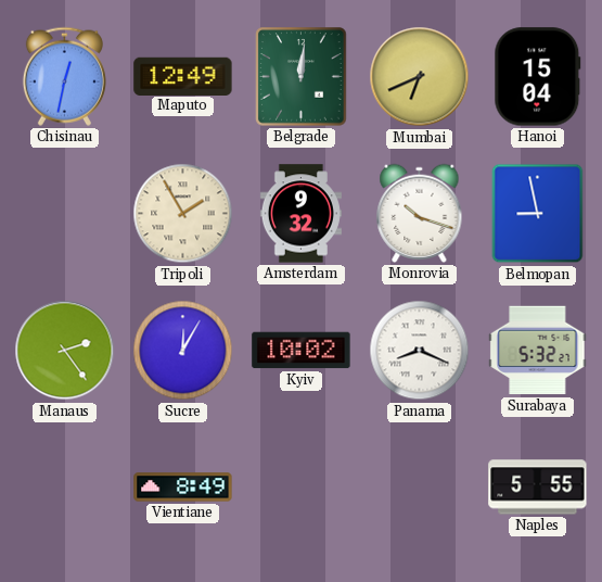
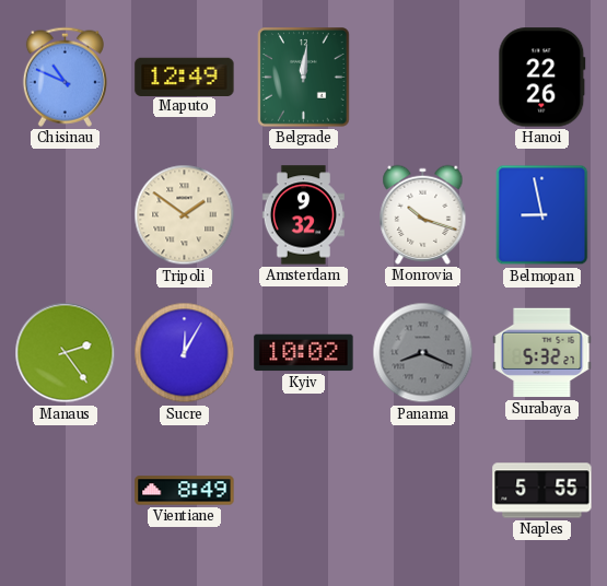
Chisinau: 12:32 -> 10:49
Mumbai: 6:41 -> none
Hanoi: 15:04 -> 22:26
Tripoli: 1:55 -> 1:51
Panama dial: white -> grey
